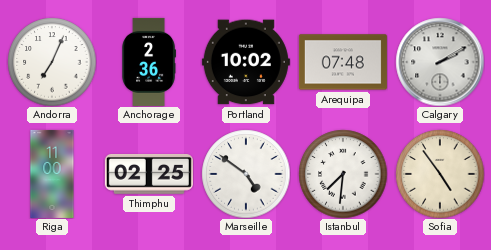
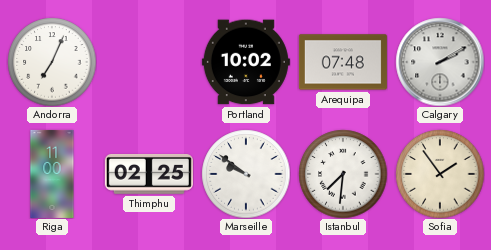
Anchorage: 2:36 -> none
Marseille: 4:51 -> 9:51
Sofia: 4:54 -> 1:54
